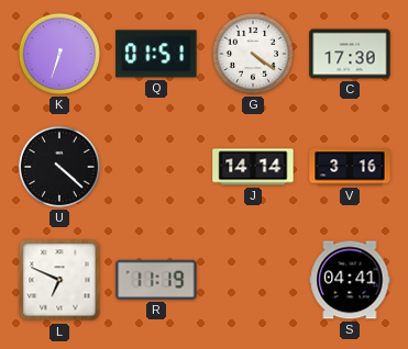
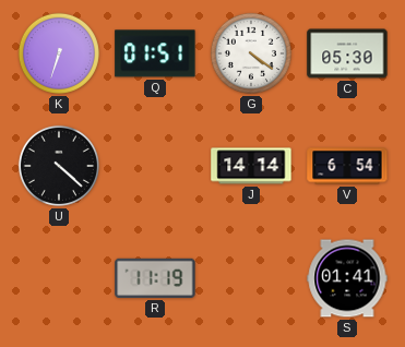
C: 17:30 -> 05:30
V: 3:16 -> 6:54
L: 6:49 -> none
S: 04:41 -> 01:41
